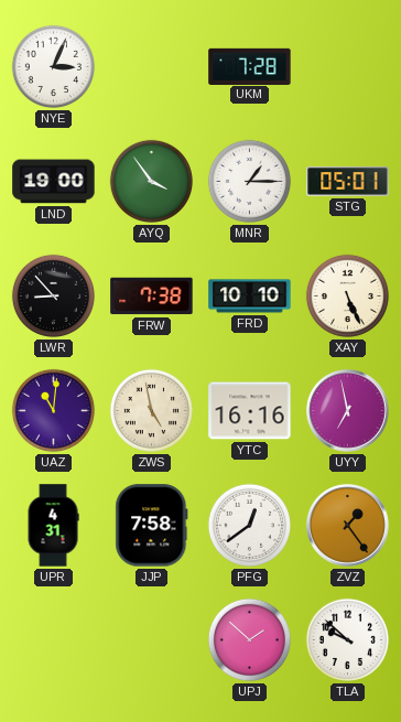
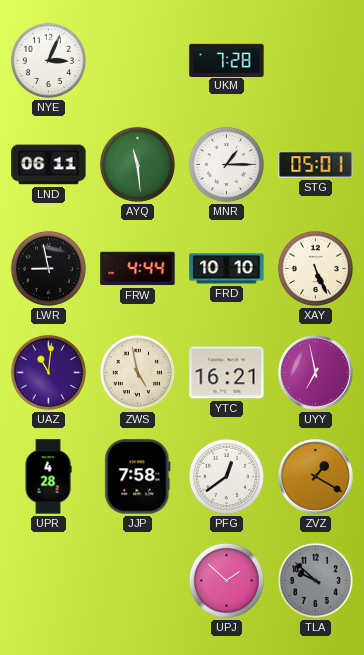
LND: 19:00 -> 06:11
AYQ: 3:54 -> 11:29
LWR: 8:53 -> 8:58
FRW: 7:38 -> 4:44
YTC: 16:16 -> 16:21
UPR: 4:31 -> 4:28
ZVZ: 1:24 -> 1:20
TLA dial: white -> grey
